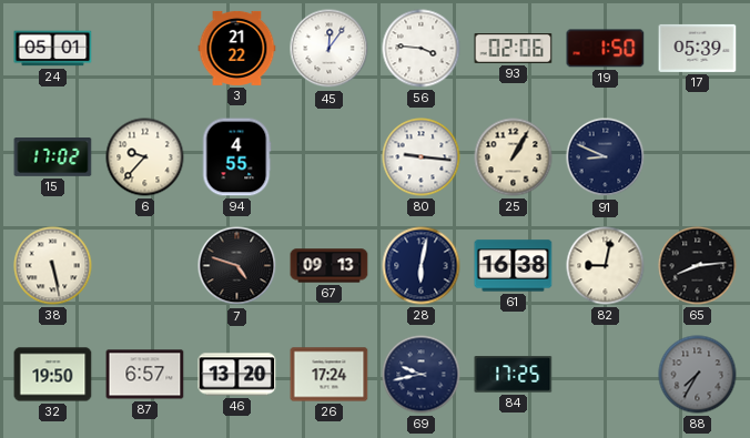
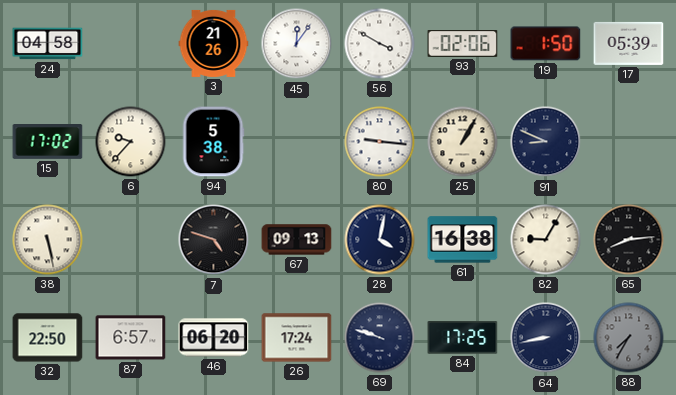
24: 05:01 -> 04:58
3: 21:22 -> 21:26
56: 3:46 -> 3:50
94: 4:55 -> 5:38
28: 6:02 -> 4:02
82: 9:02 -> 9:05
32: 19:50 -> 22:50
46: 13:20 -> 06:20
69: 9:43 -> 9:48
64: none -> 8:43
